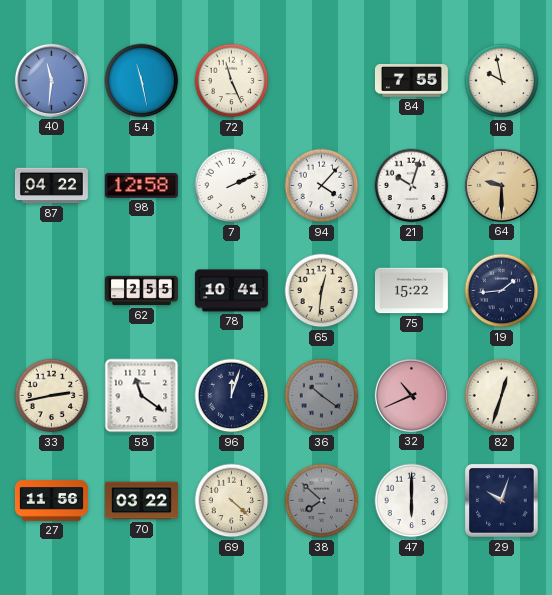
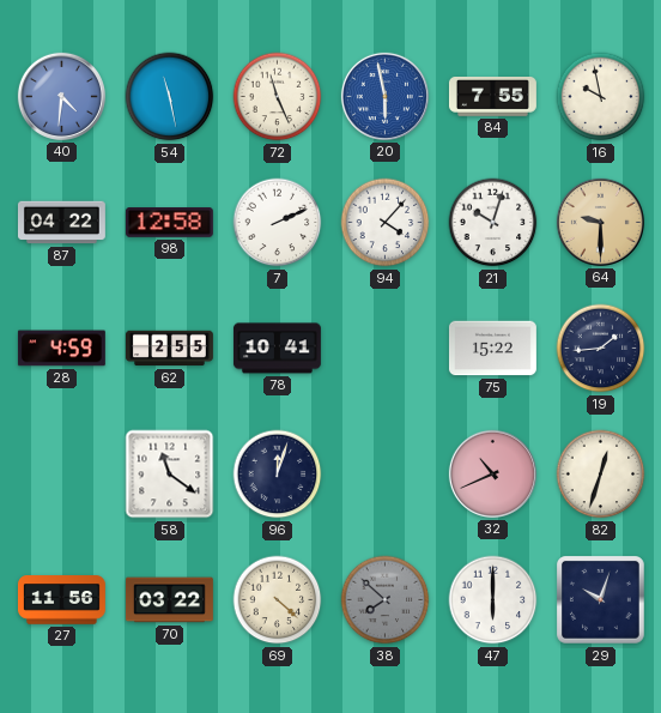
40: 11:31 -> 4:31
20: none -> 5:58
28: none -> 4:59
65: 12:31 -> none
33: 2:43 -> none
36: 10:21 -> none
